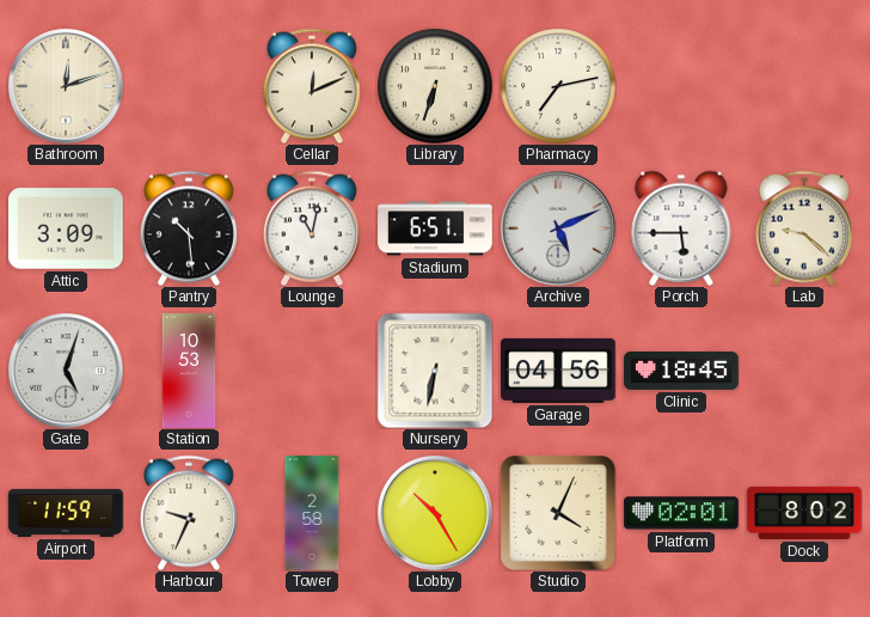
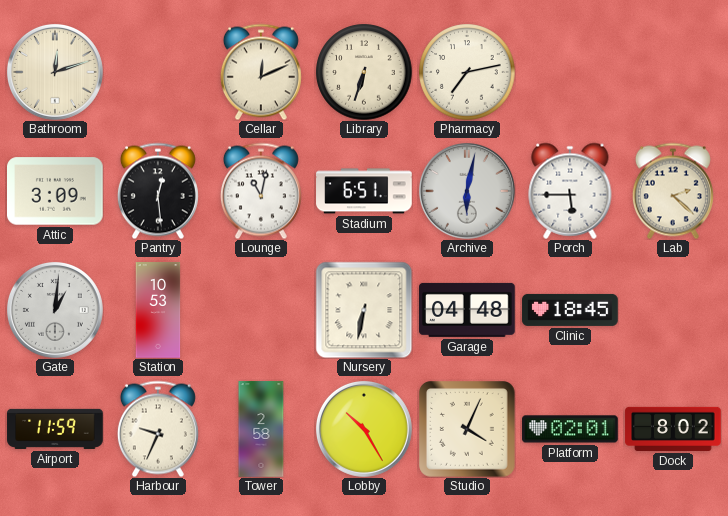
Pantry: 10:29 -> 12:29
Archive: 5:11 -> 6:02
Lab: 9:22 -> 2:22
Gate: 5:03 -> 1:01
Garage: 04:56 -> 04:48
